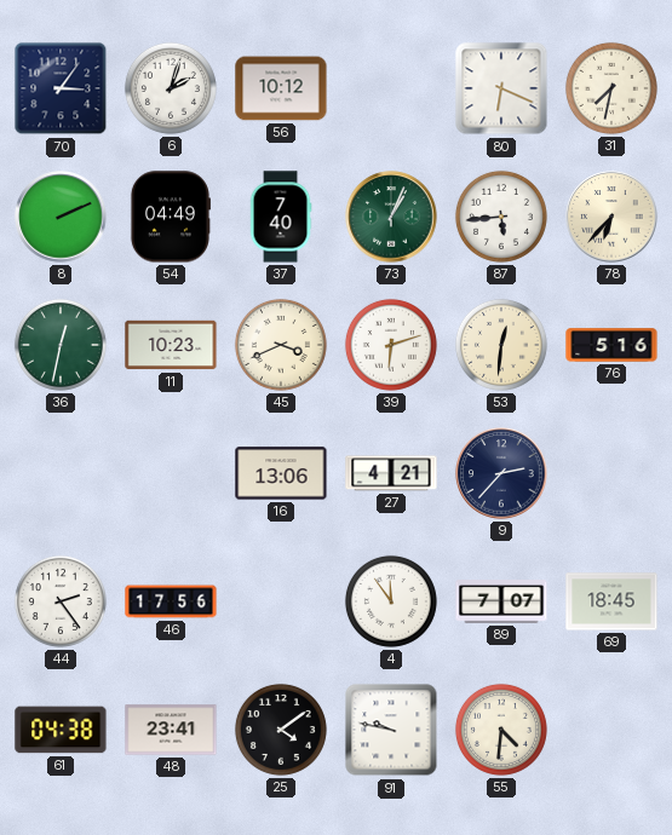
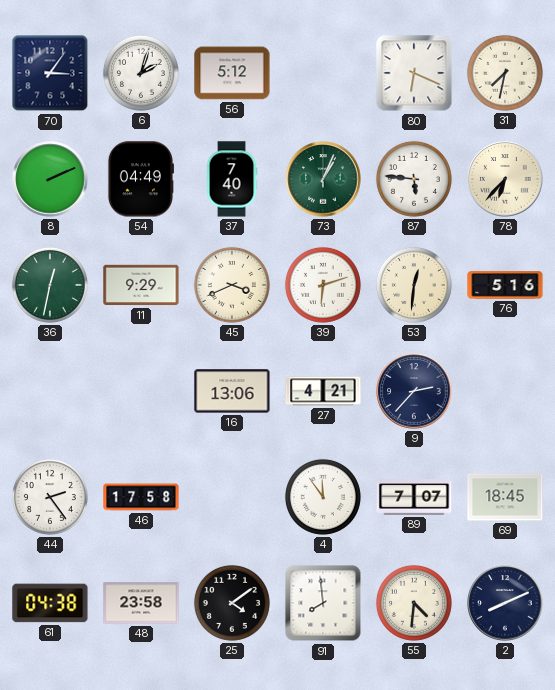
56: 10:12 -> 5:12
87: 5:44 -> 5:46
11: 10:23 -> 9:29
46: 17:56 -> 17:58
48: 23:41 -> 23:58
91: 9:47 -> 7:59
2: none -> 8:11
